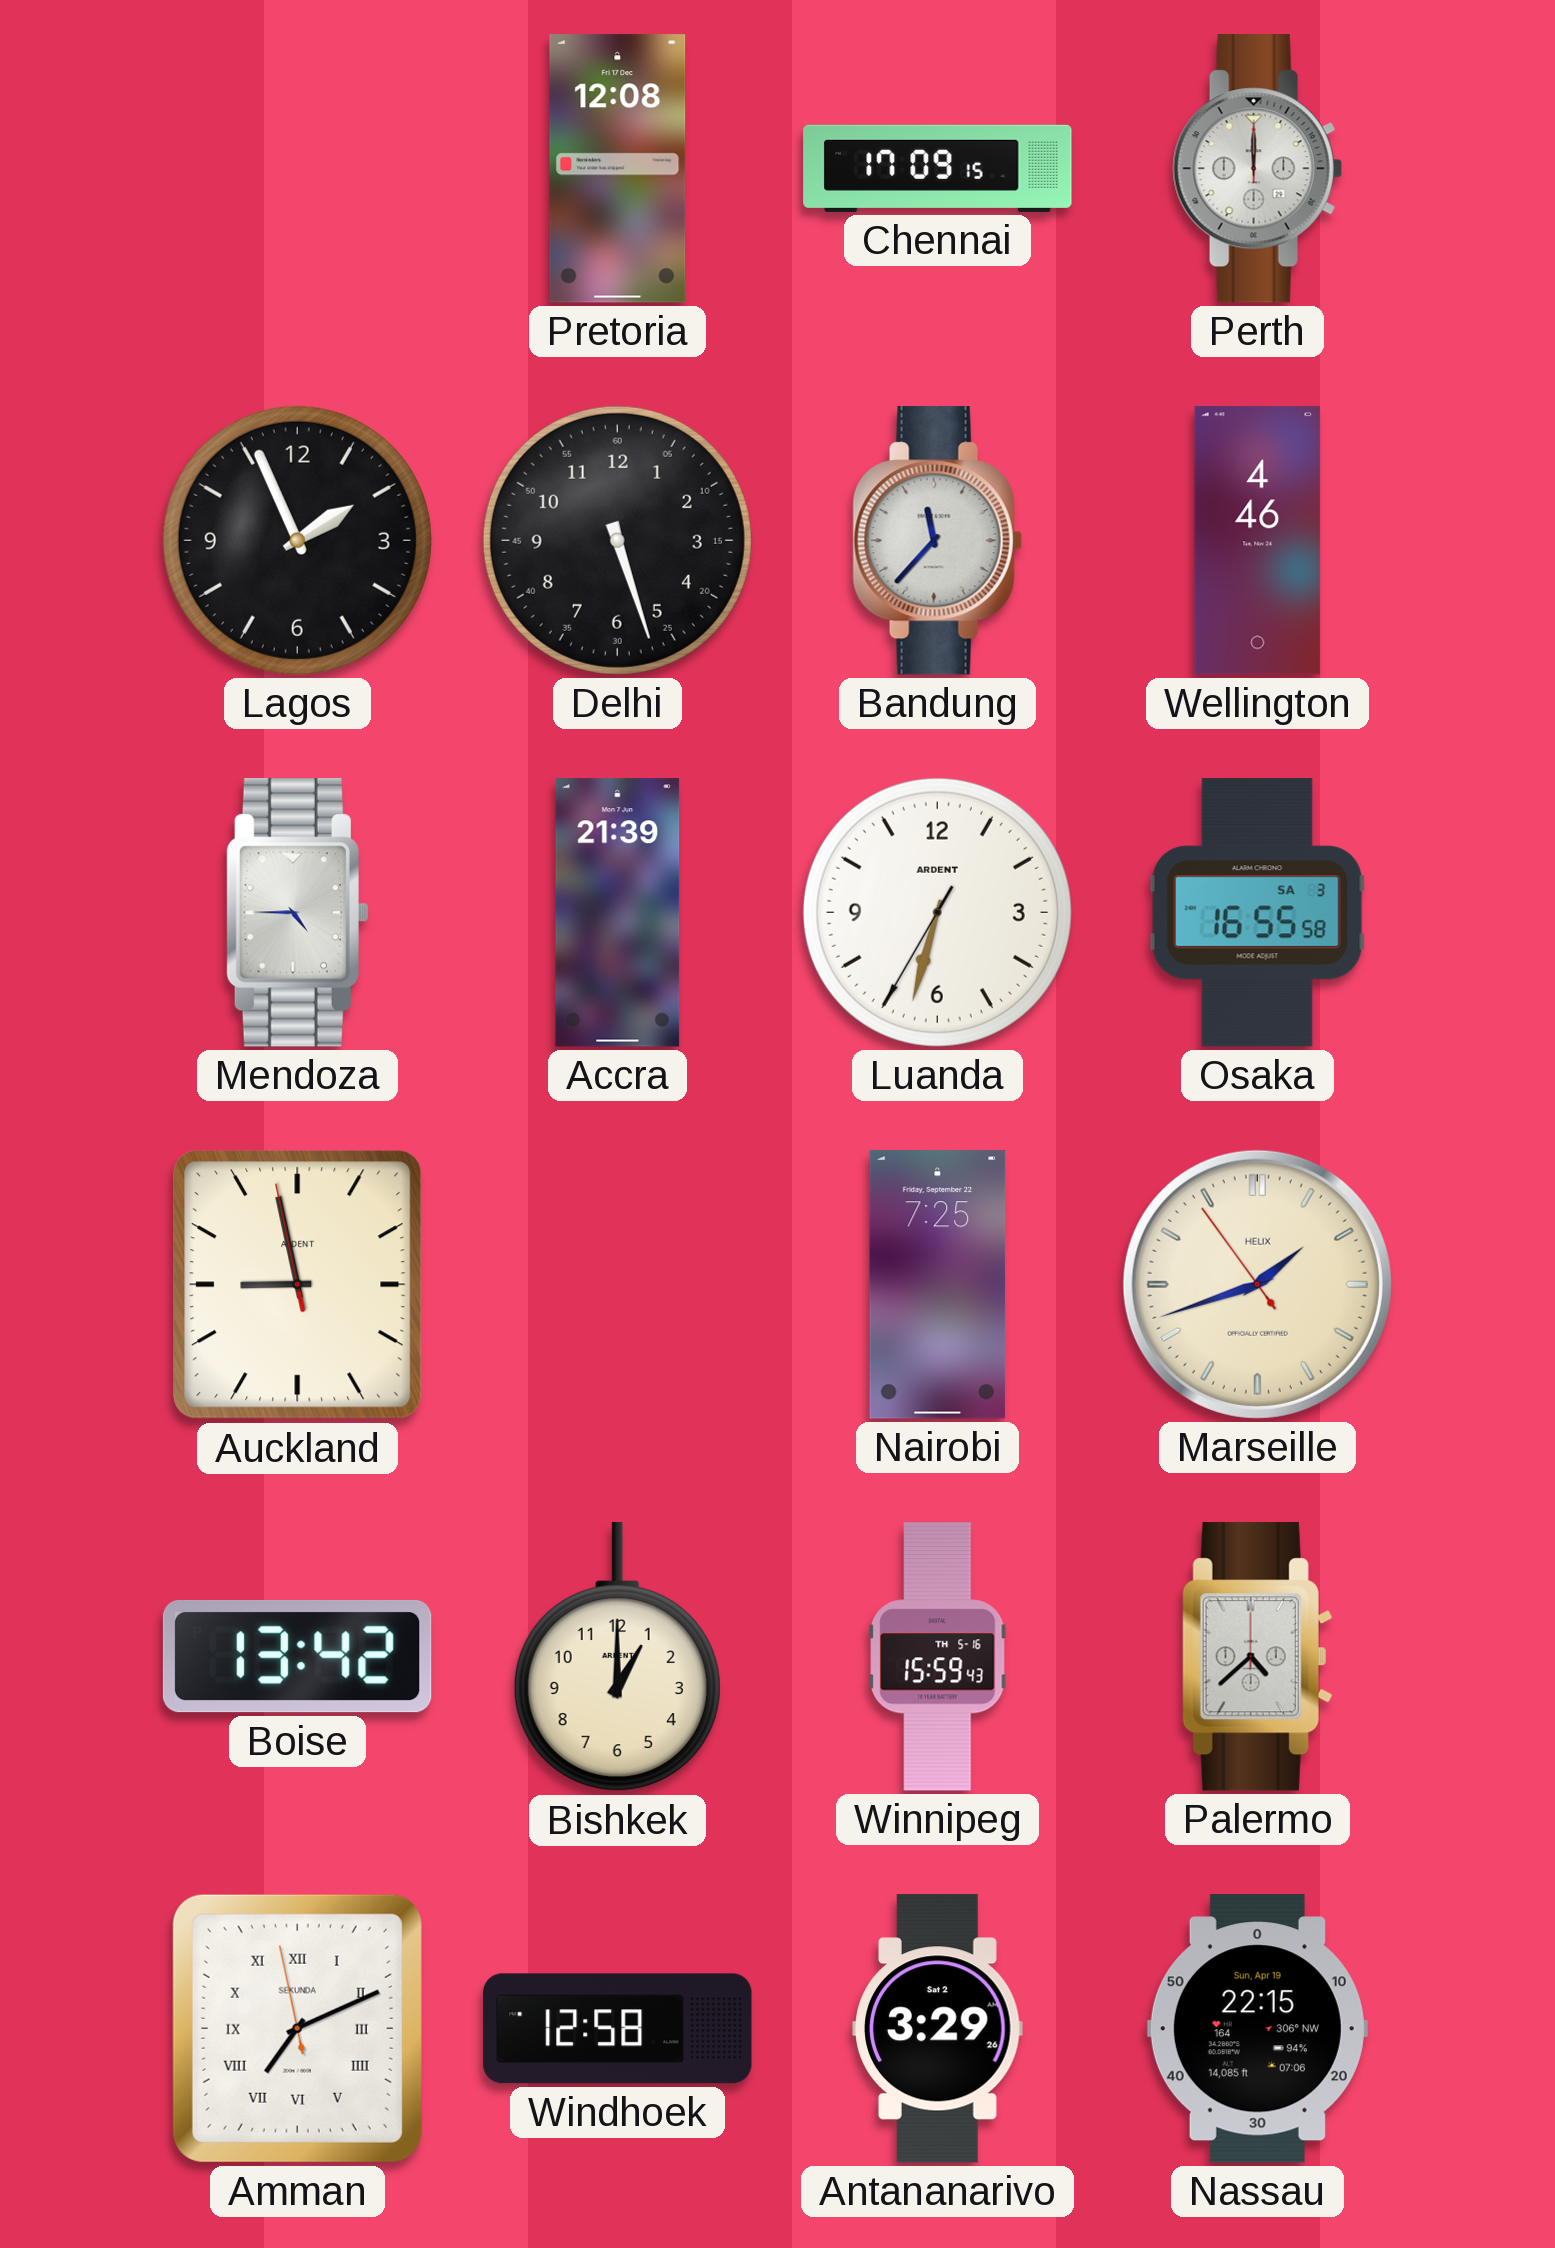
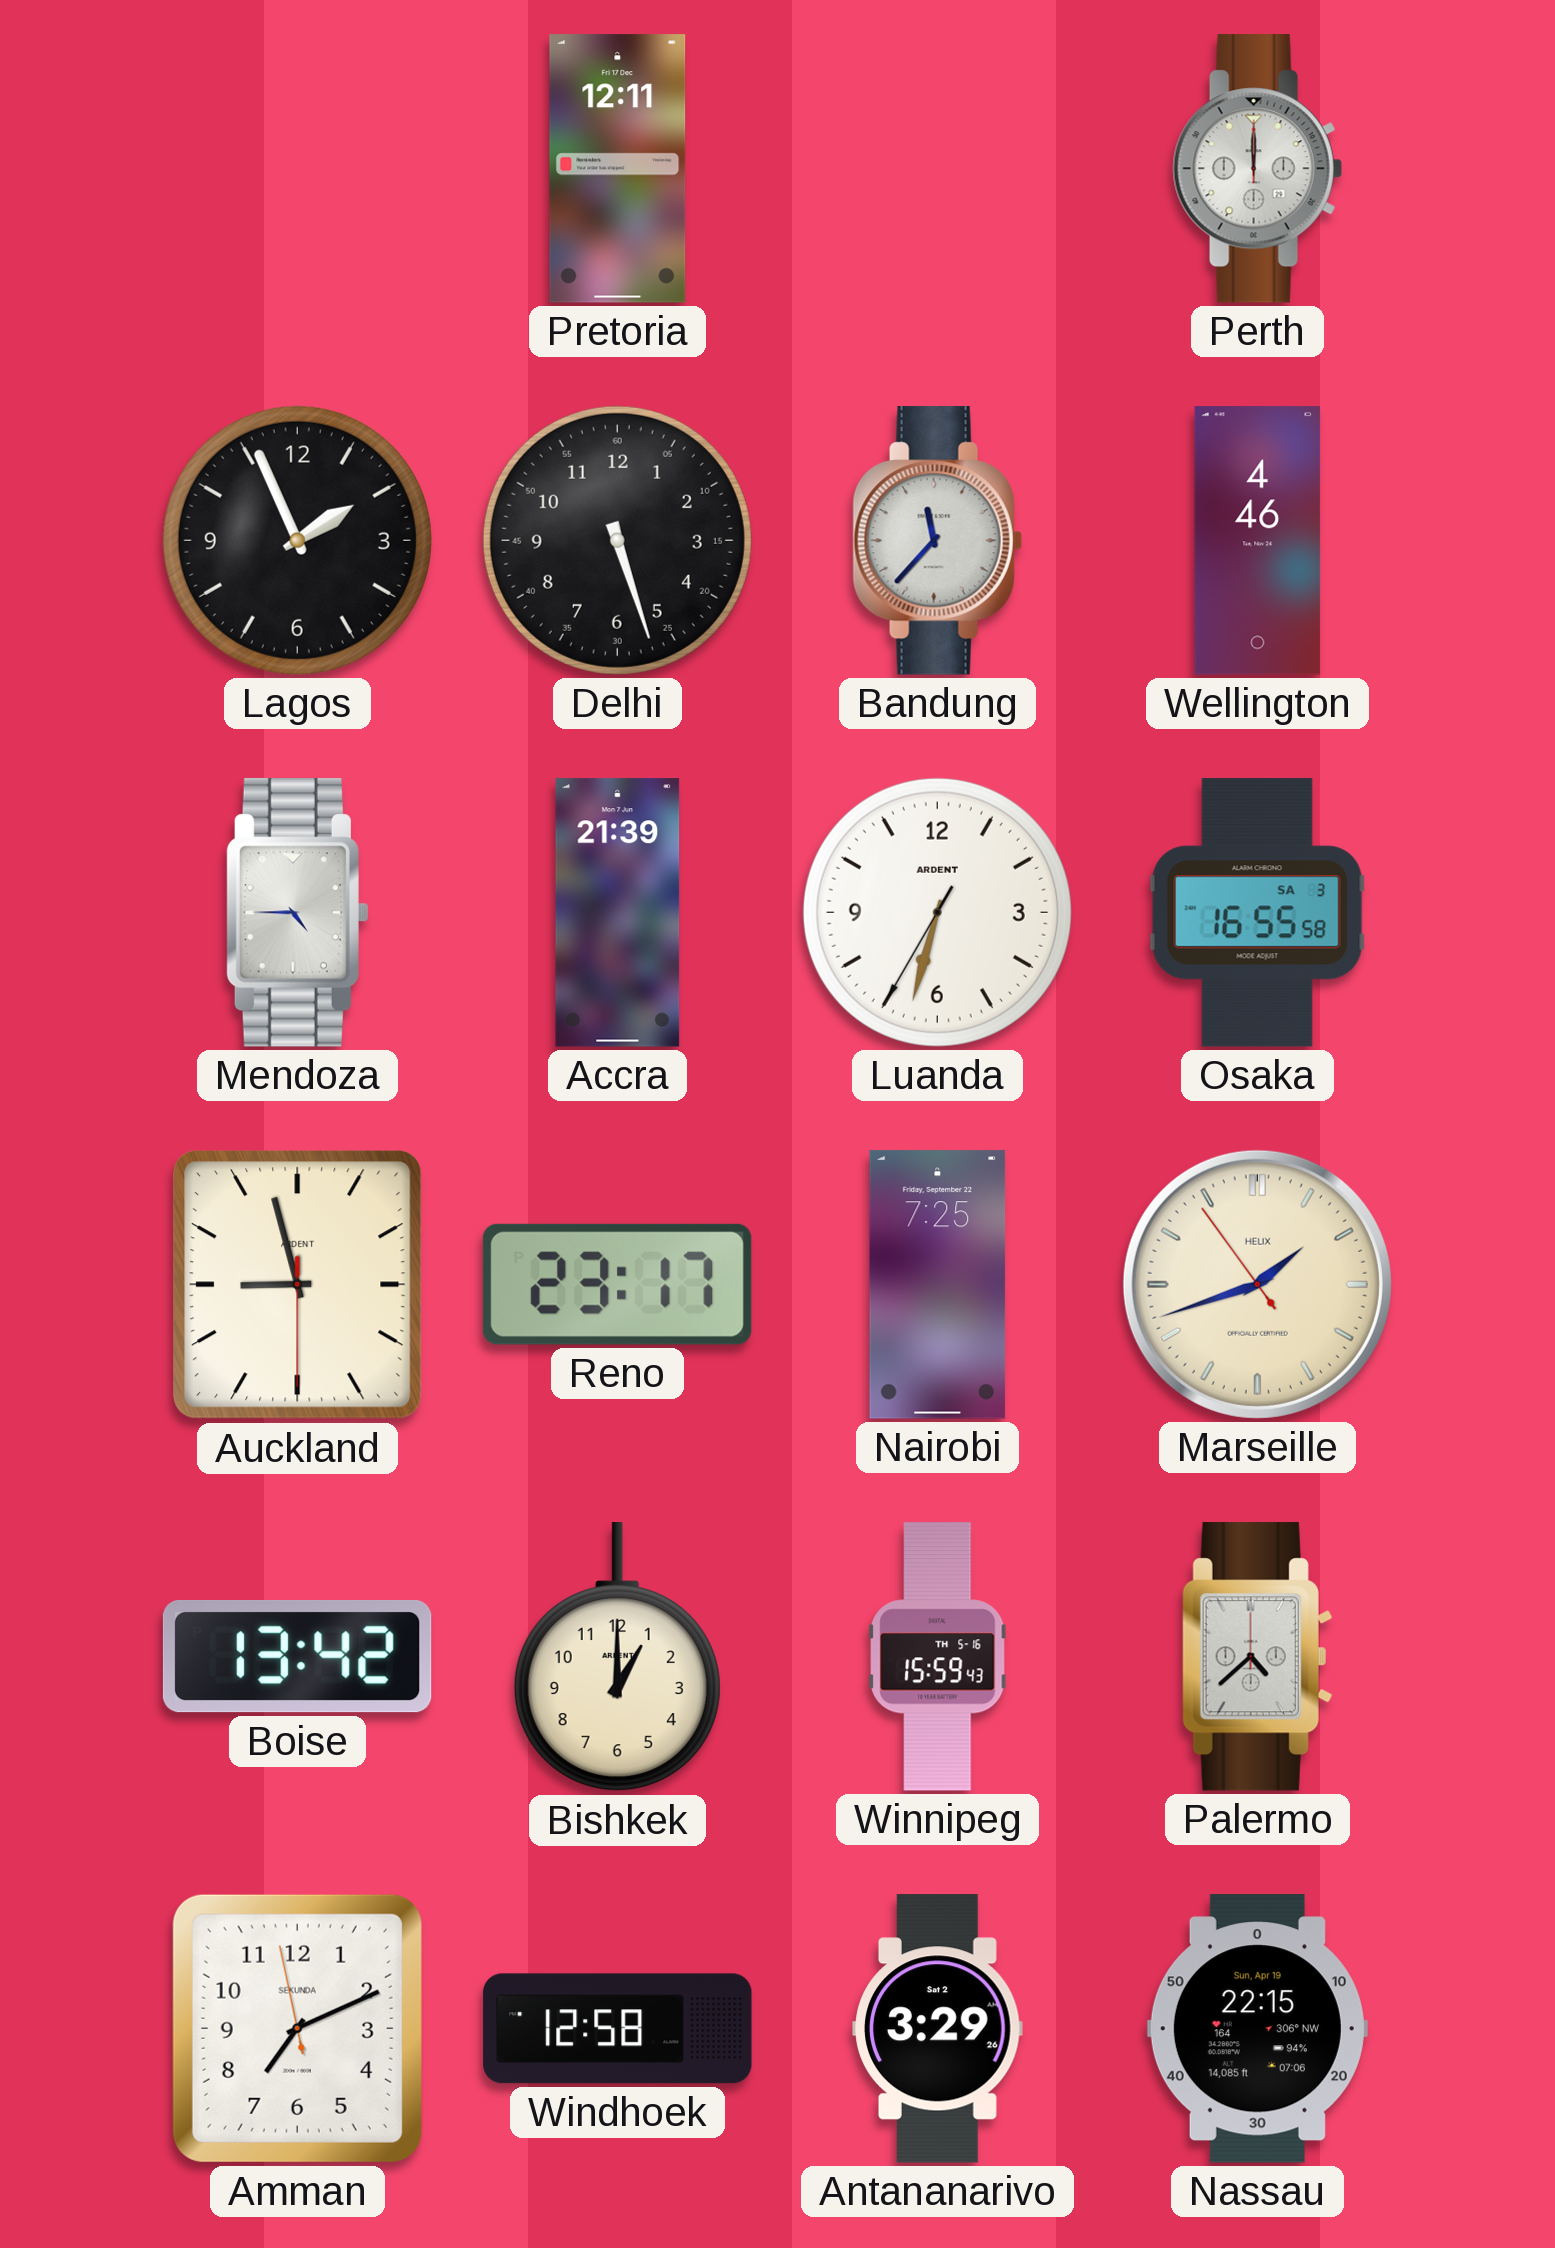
Pretoria: 12:08 -> 12:11
Chennai: 17:09 -> none
Auckland: 8:57:58 -> 8:57:30
Reno: none -> 23:17
Amman numerals: Roman -> Arabic
